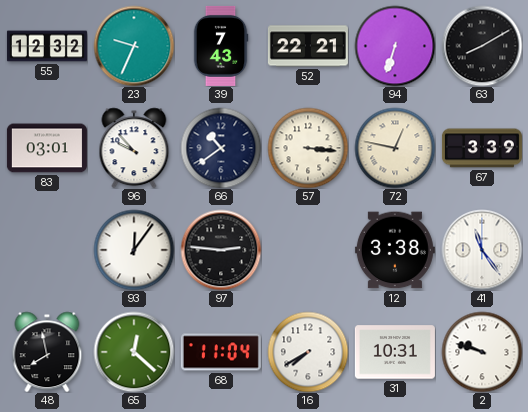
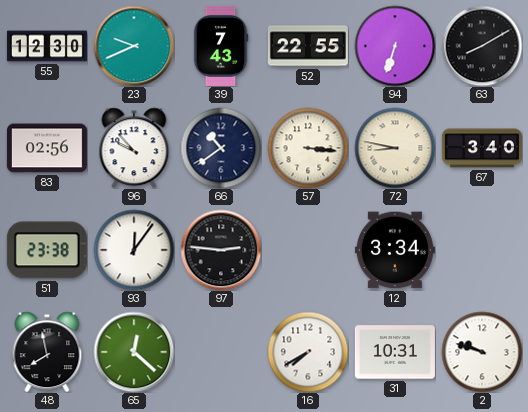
55: 12:32 -> 12:30
23: 9:34 -> 9:41
52: 22:21 -> 22:55
83: 03:01 -> 02:56
72: 12:47 -> 8:47
67: 3:39 -> 3:40
51: none -> 23:38
12: 3:38 -> 3:34
41: 11:24 -> none
68: 11:04 -> none
